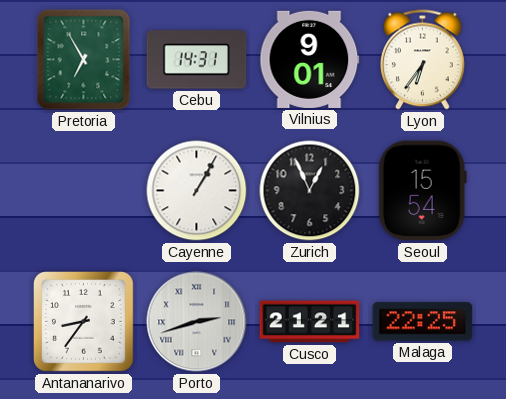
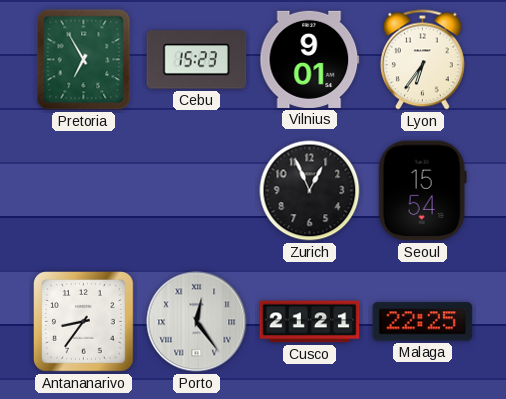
Cebu: 14:31 -> 15:23
Cayenne: 1:05 -> none
Porto: 2:42 -> 12:24
